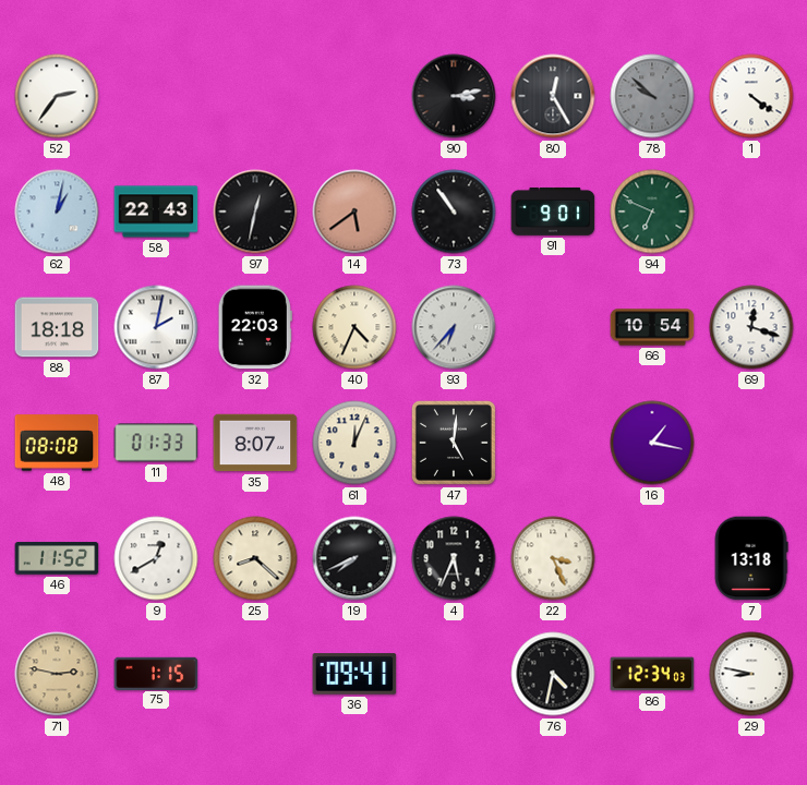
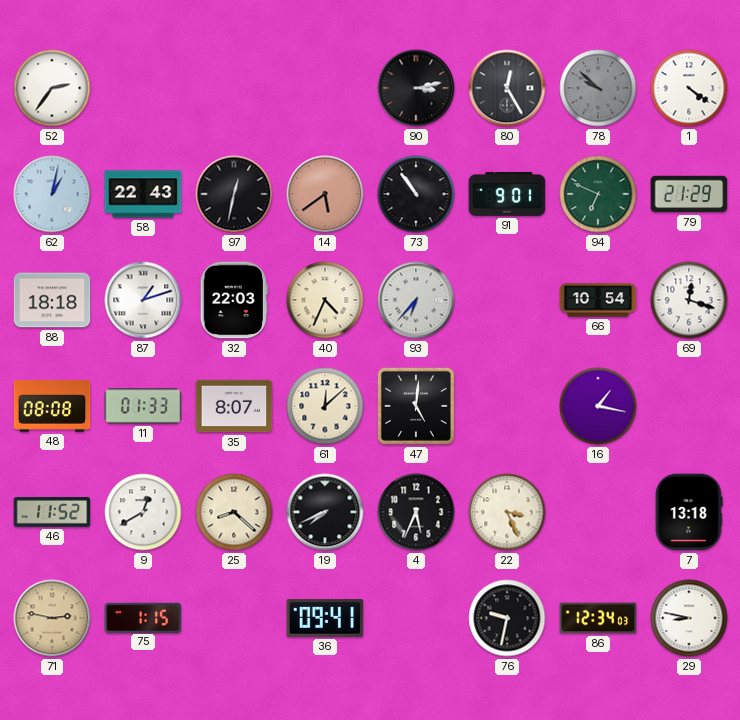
79: none -> 21:29
87: 2:02 -> 1:12
61: 12:04 -> 12:08
76: 4:32 -> 9:32
